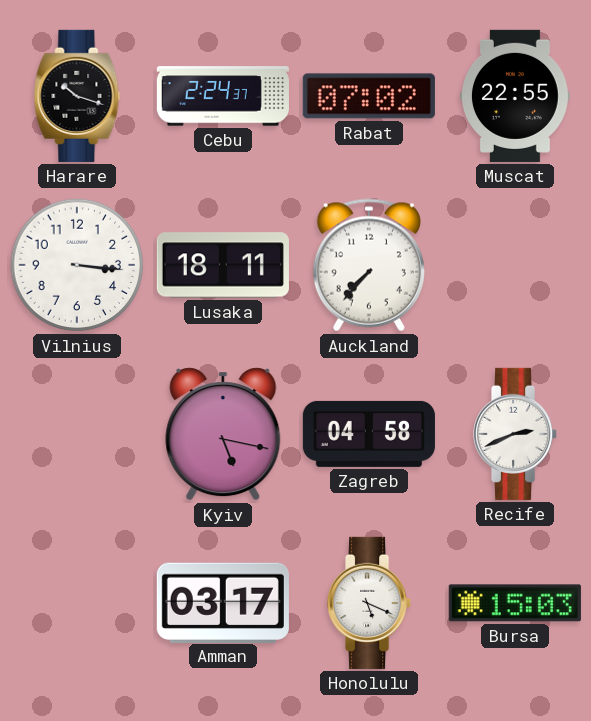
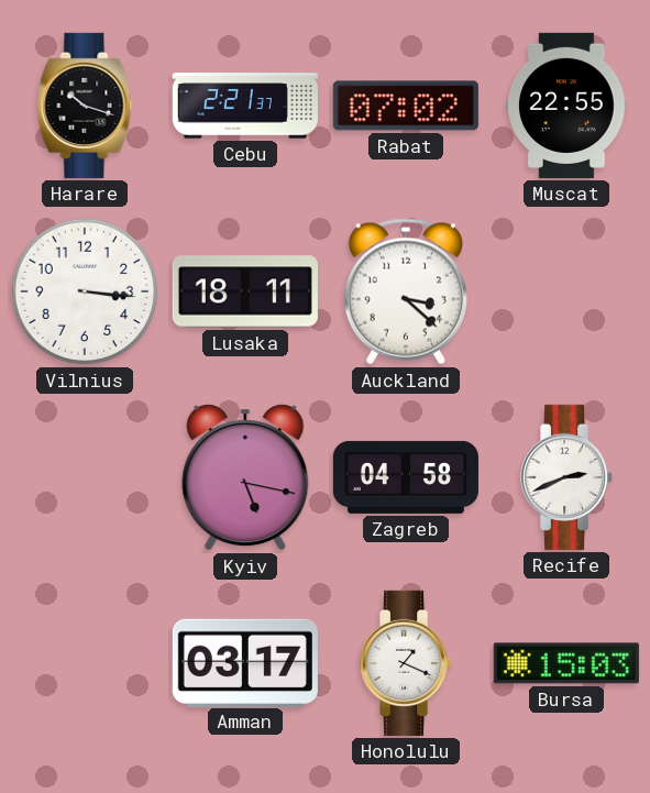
Cebu: 2:24 -> 2:21
Auckland: 7:37 -> 3:22
Honolulu: 5:19 -> 1:19
